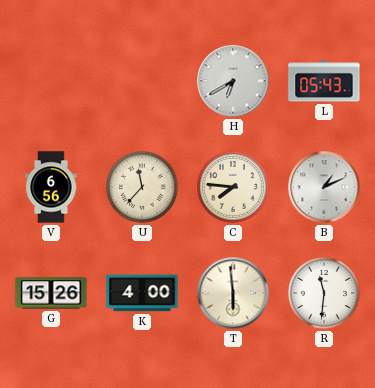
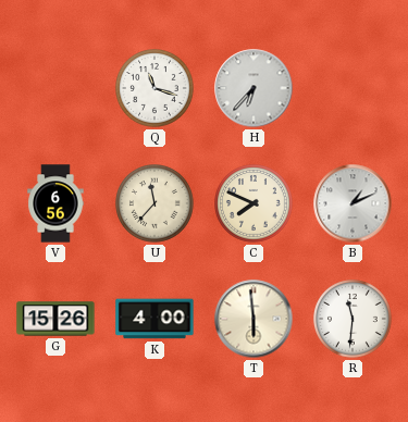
Q: none -> 11:18
H: 6:40 -> 6:37
L: 05:43 -> none
C: 7:46 -> 7:49
